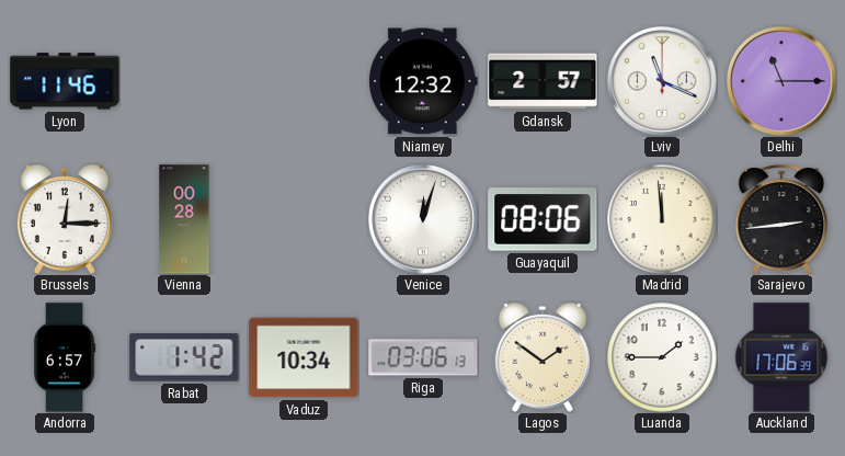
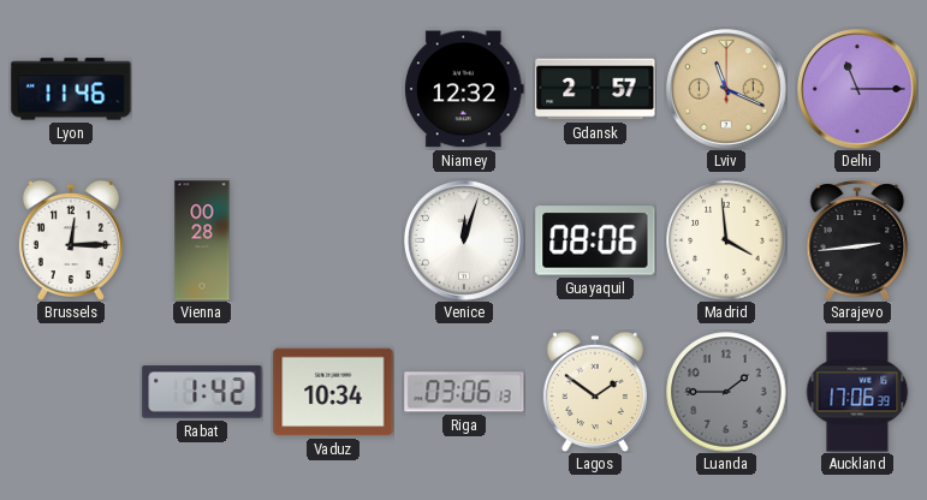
Lviv dial: white -> champagne
Madrid: 11:59 -> 3:59
Andorra: 6:57 -> none
Luanda dial: white -> grey
